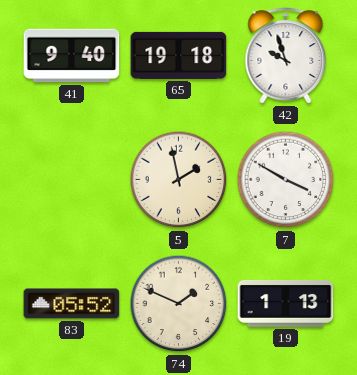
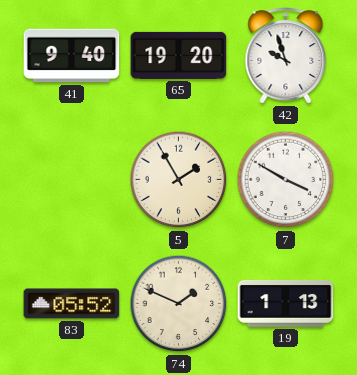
65: 19:18 -> 19:20
5: 1:58 -> 1:55
